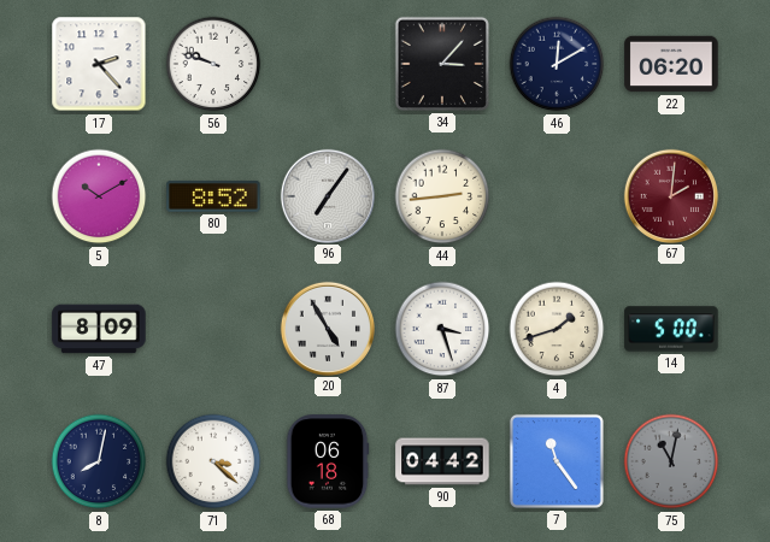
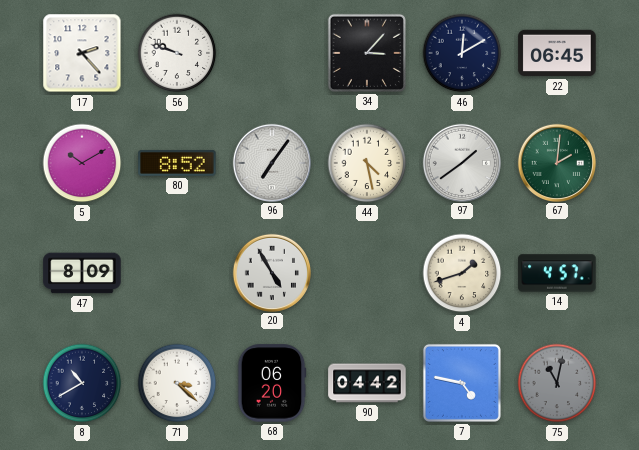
22: 06:20 -> 06:45
44: 2:44 -> 4:28
97: none -> 1:39
67 dial: burgundy -> green
87: 3:27 -> none
14: 5:00 -> 4:57
8: 8:02 -> 10:40
68: 06:18 -> 06:20
7: 11:24 -> 4:47
